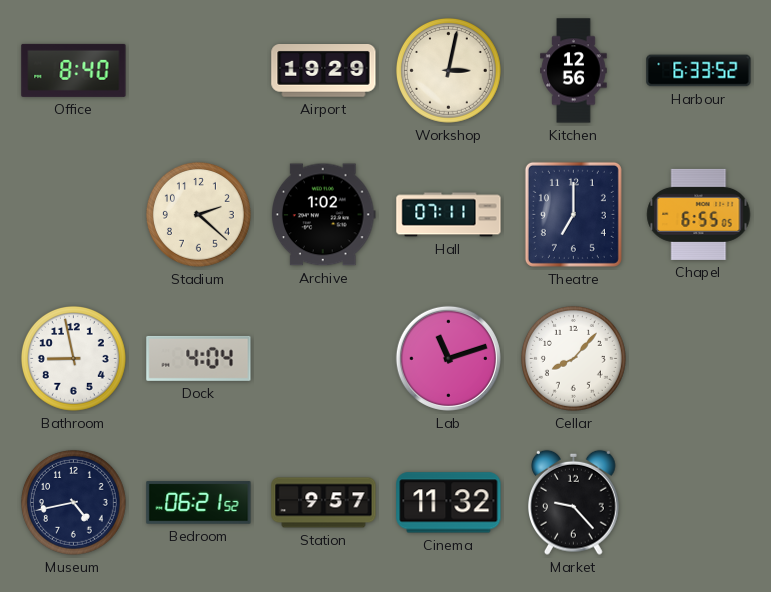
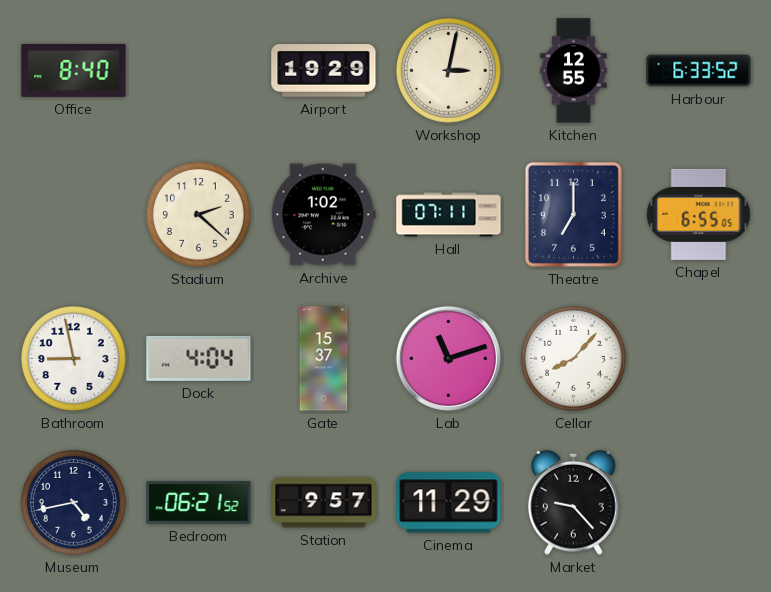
Kitchen: 12:56 -> 12:55
Gate: none -> 15:37
Cinema: 11:32 -> 11:29
